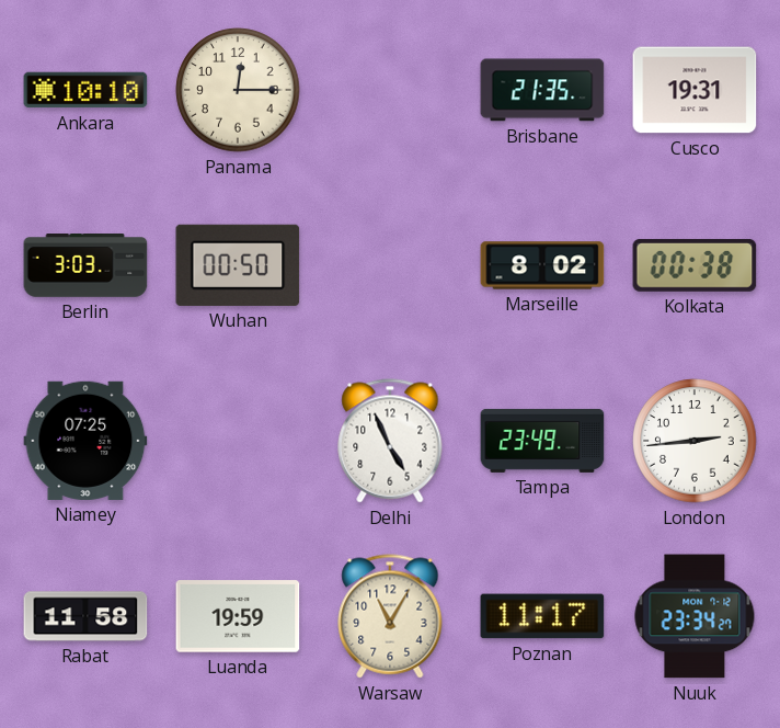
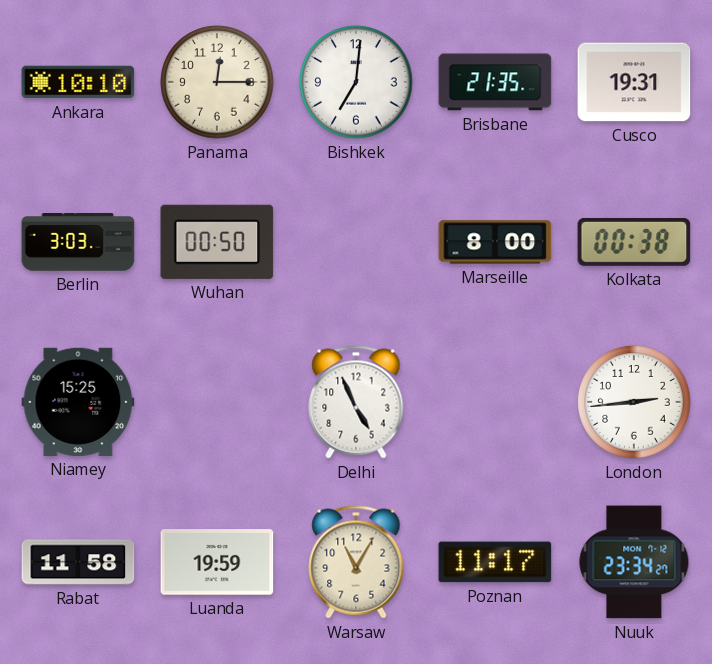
Bishkek: none -> 7:01
Marseille: 8:02 -> 8:00
Niamey: 07:25 -> 15:25
Tampa: 23:49 -> none
